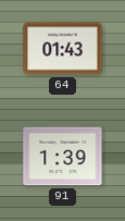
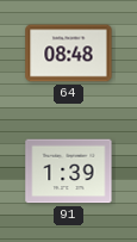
64: 01:43 -> 08:48
